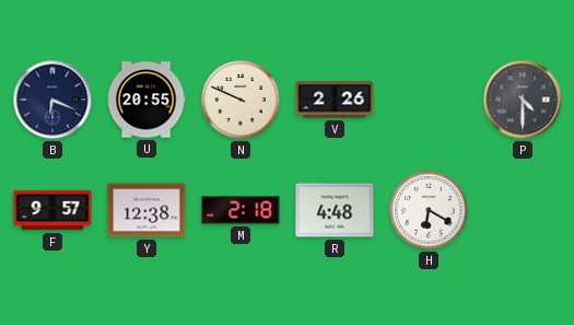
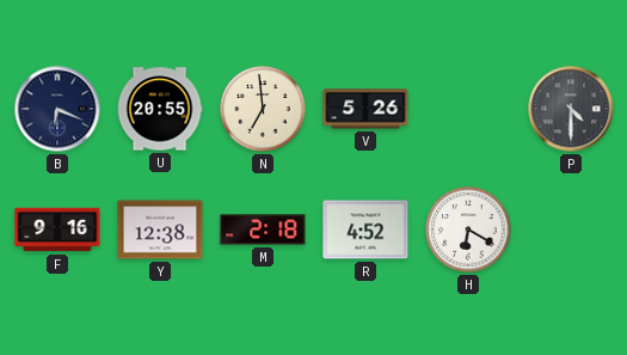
N: 9:49 -> 6:59
V: 2:26 -> 5:26
F: 9:57 -> 9:16
R: 4:48 -> 4:52
